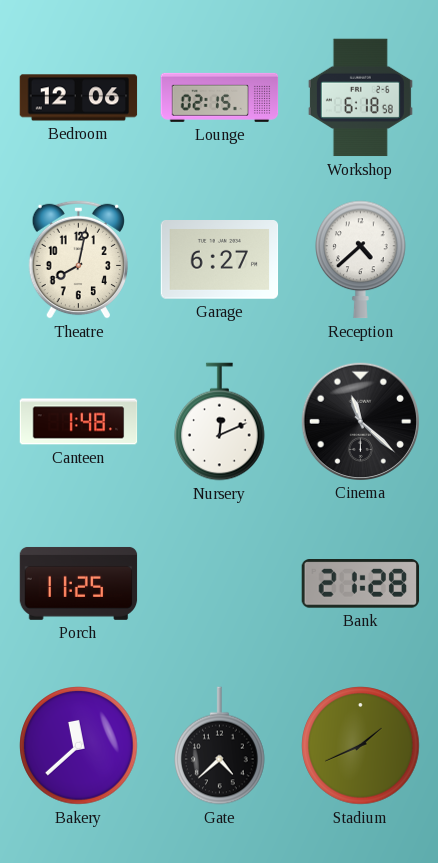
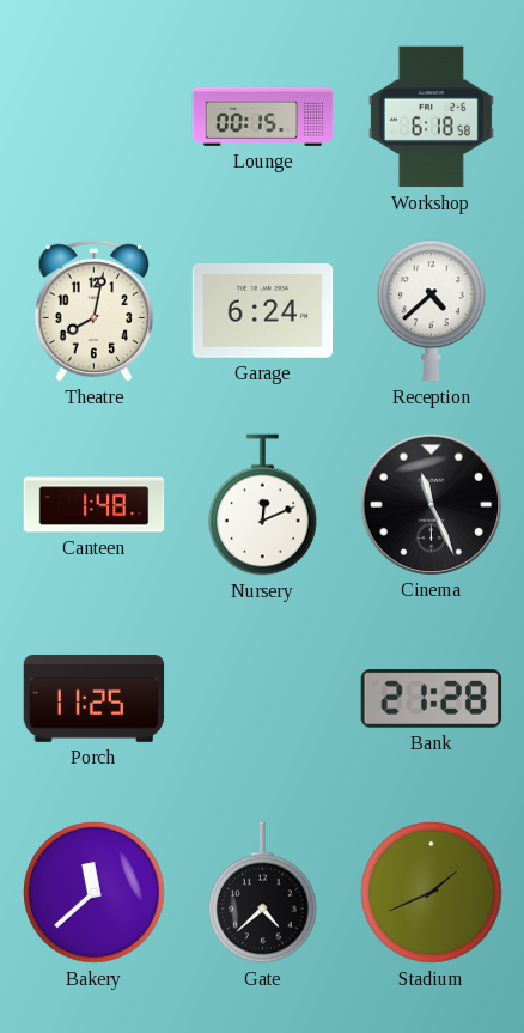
Bedroom: 12:06 -> none
Lounge: 02:15 -> 00:15
Garage: 6:27 -> 6:24
Cinema: 11:22 -> 11:26
